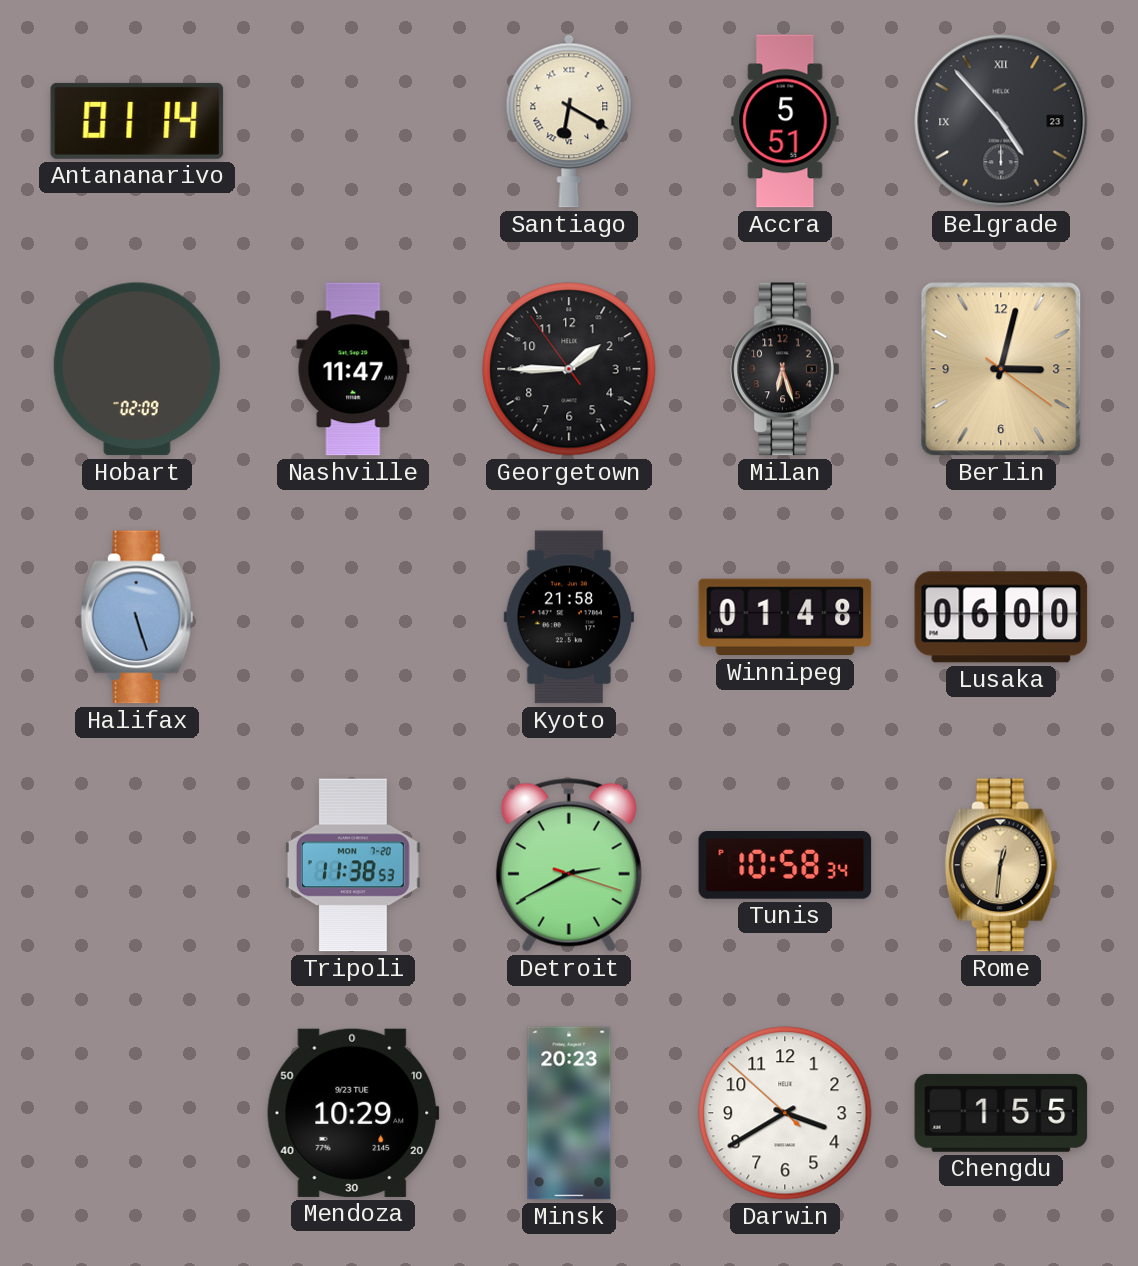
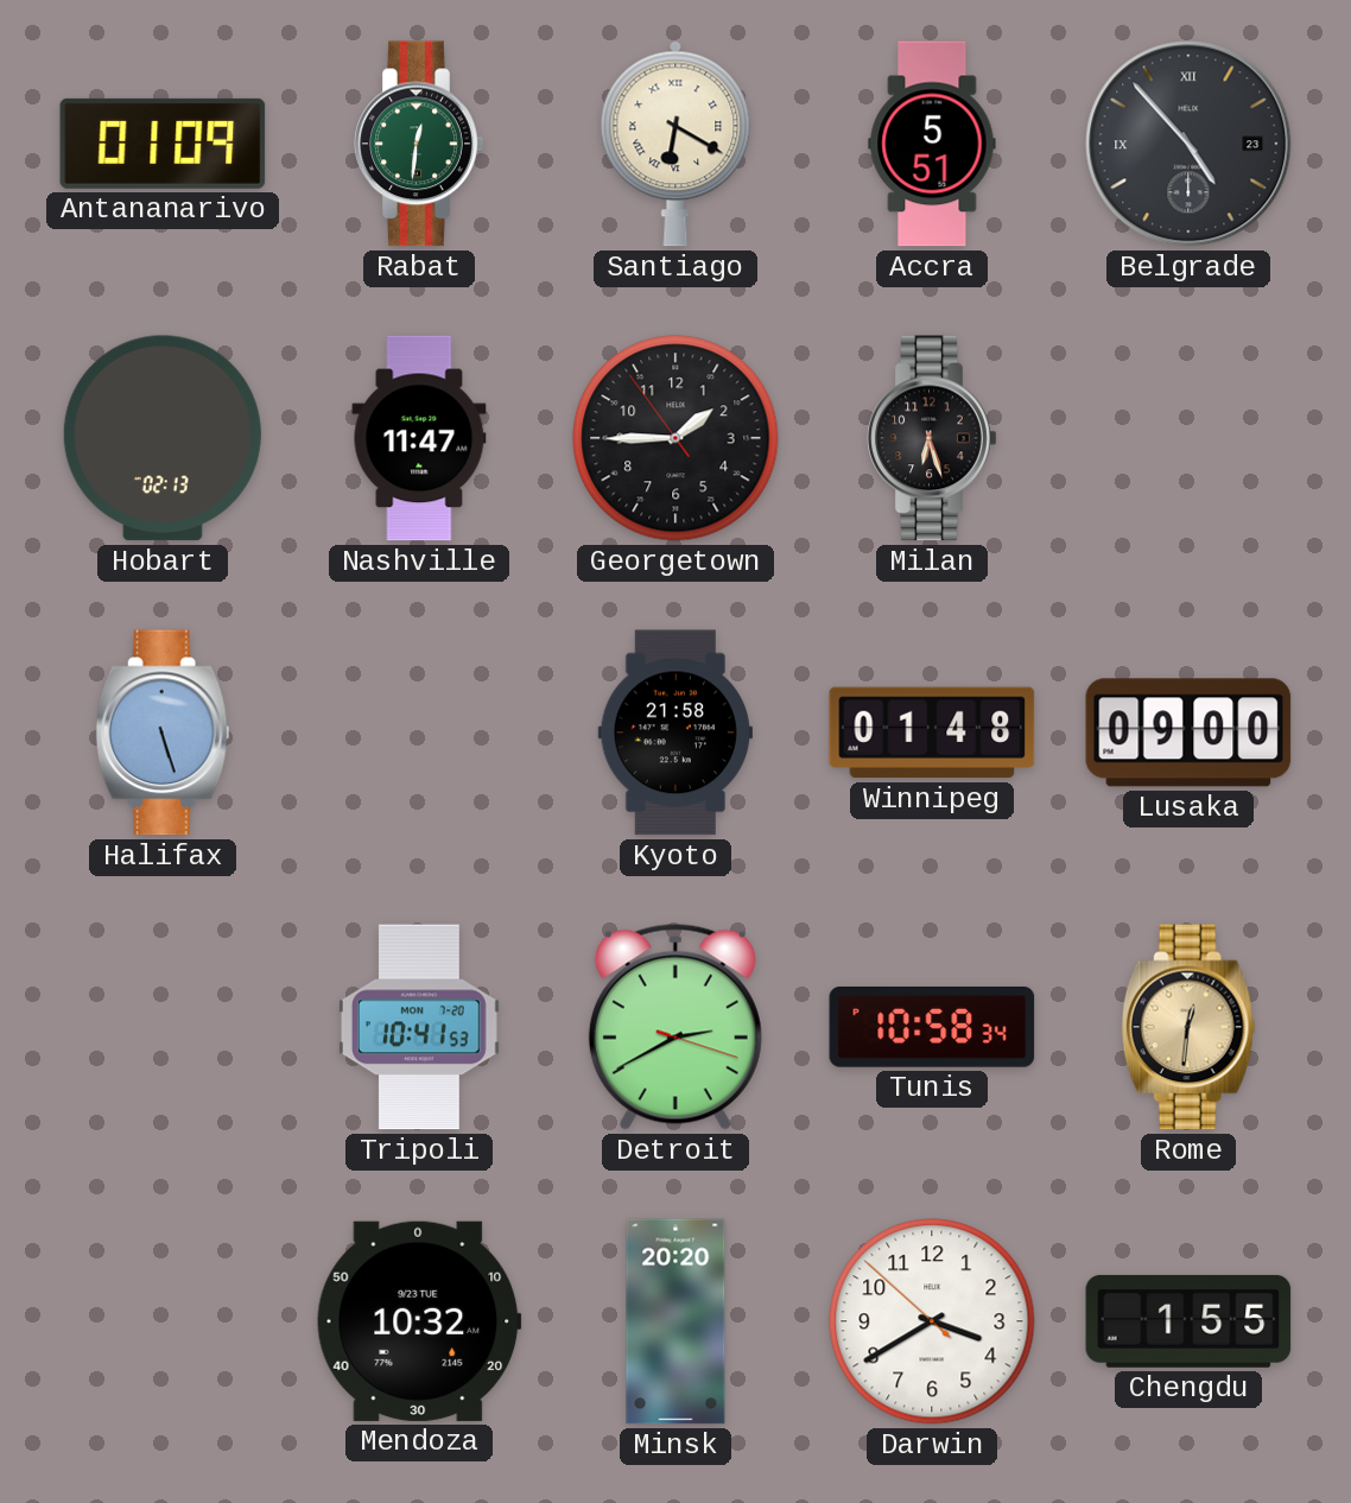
Antananarivo: 01:14 -> 01:09
Rabat: none -> 12:31
Hobart: 02:09 -> 02:13
Berlin: 3:02 -> none
Lusaka: 06:00 -> 09:00
Tripoli: 11:38 -> 10:41
Mendoza: 10:29 -> 10:32
Minsk: 20:23 -> 20:20
